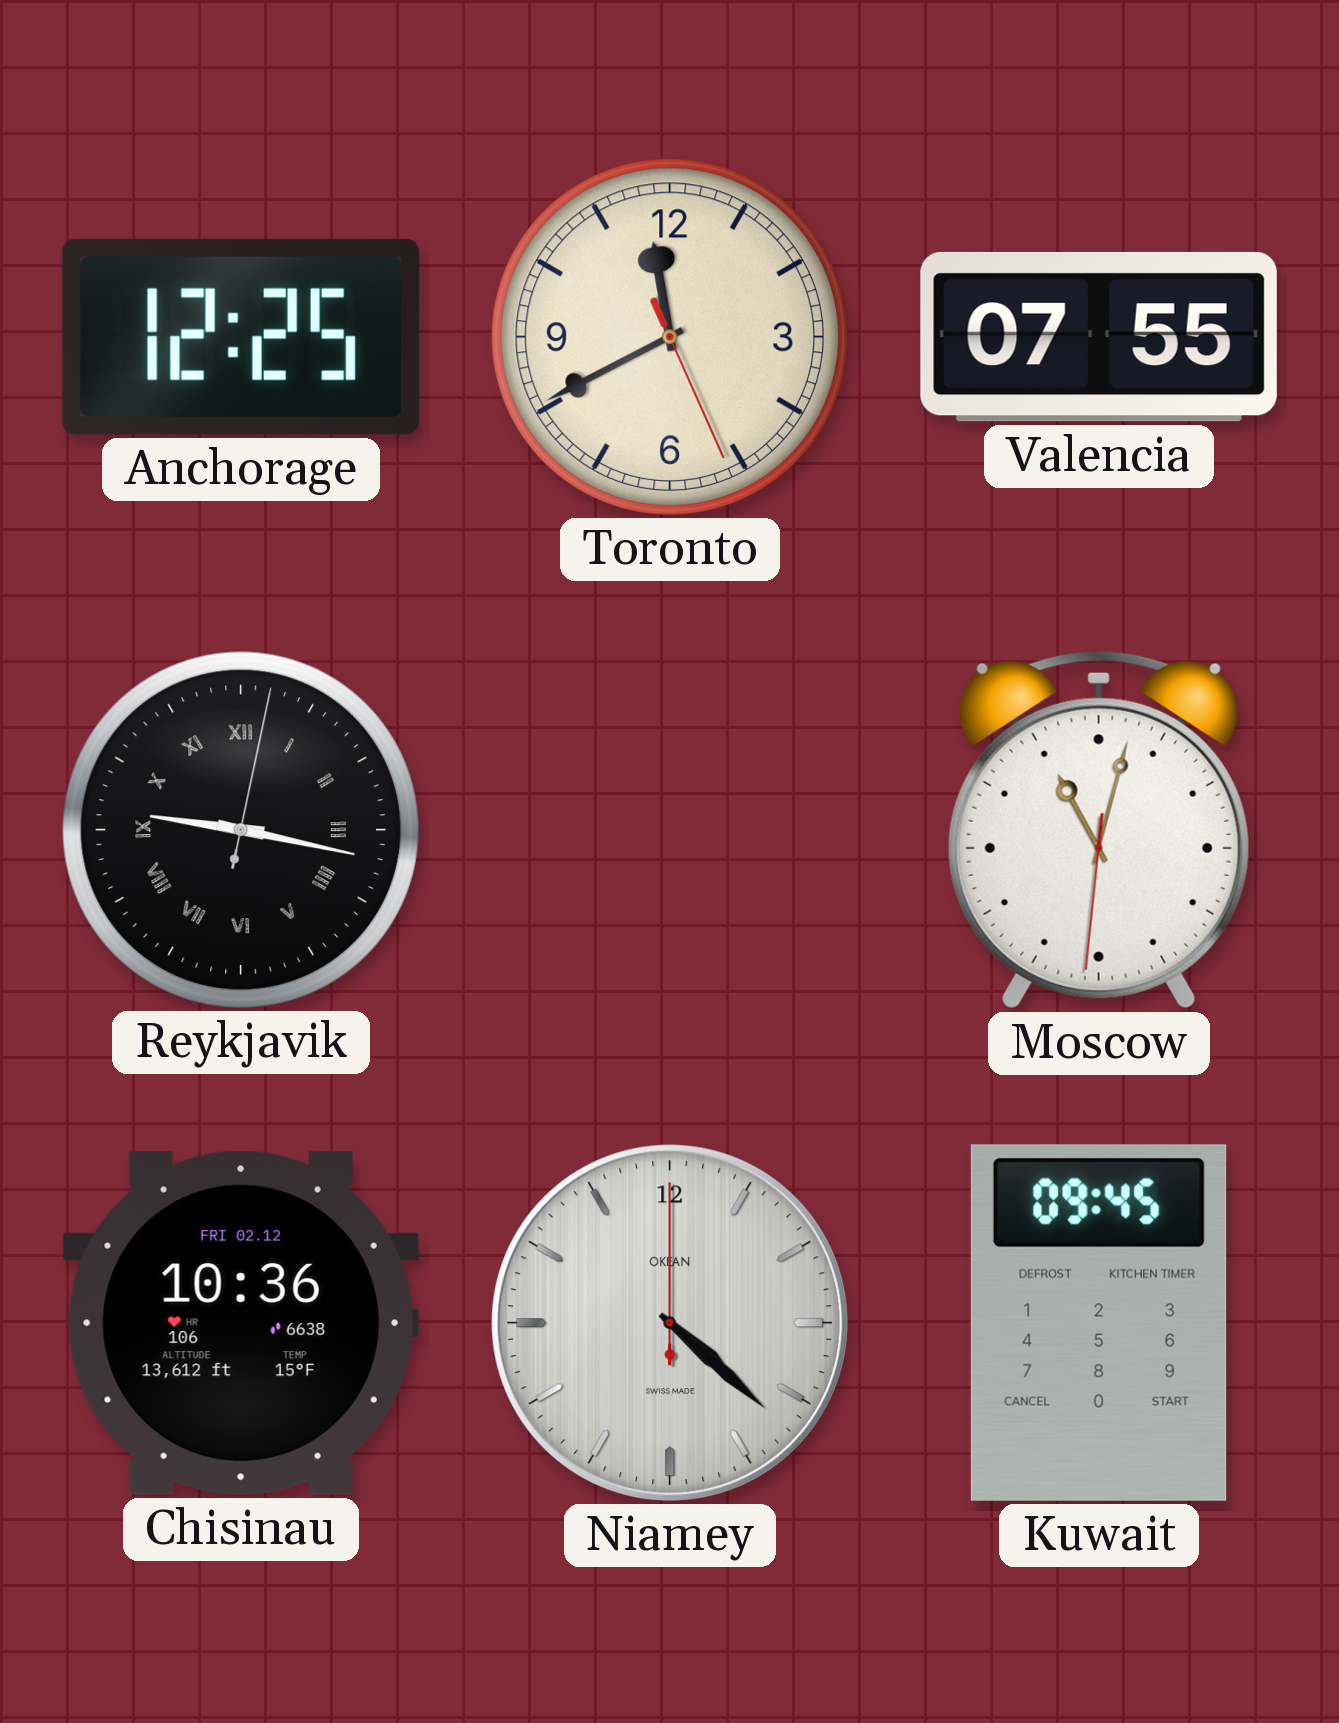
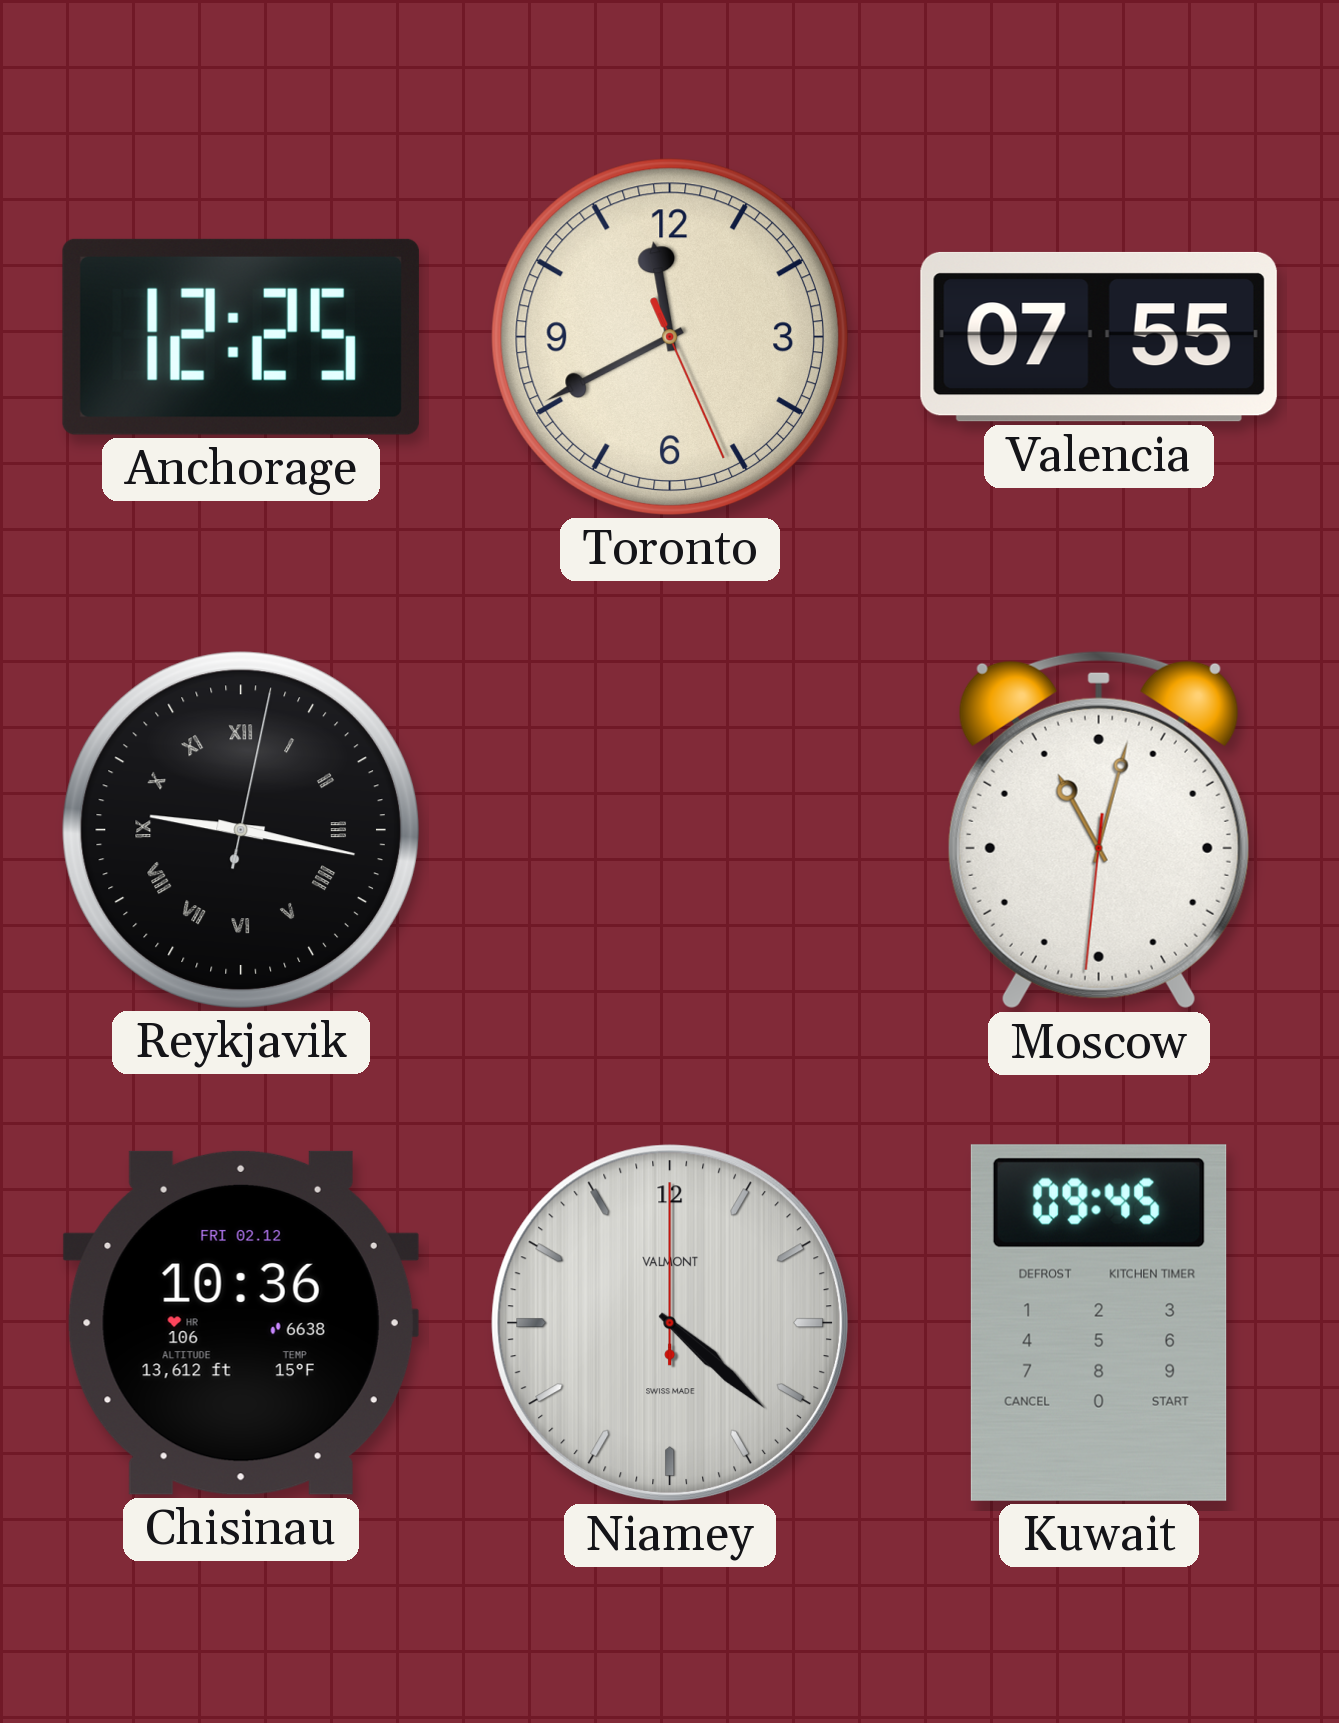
Niamey brand: OKEAN -> VALMONT
